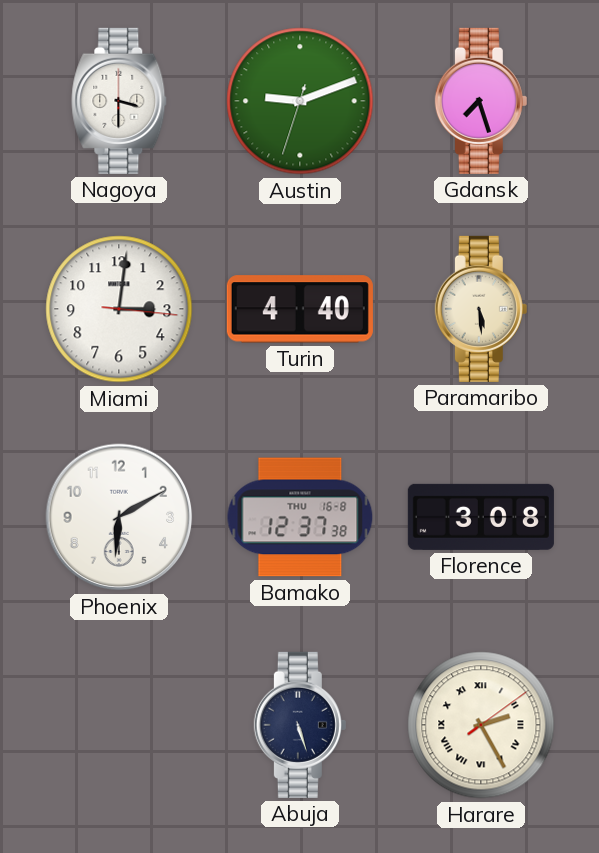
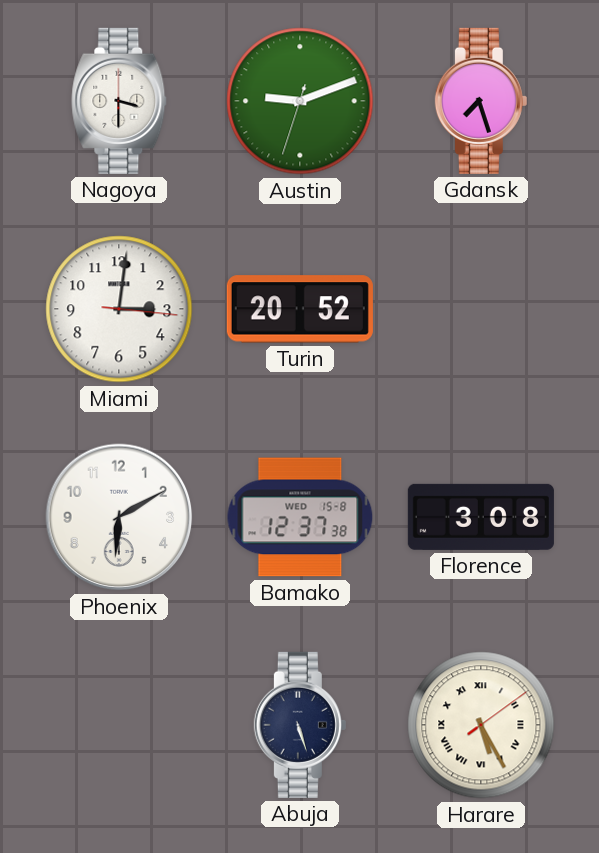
Turin: 4:40 -> 20:52
Paramaribo: 5:29 -> none
Bamako date: THU 16-8 -> WED 15-8
Harare: 2:25 -> 5:25
